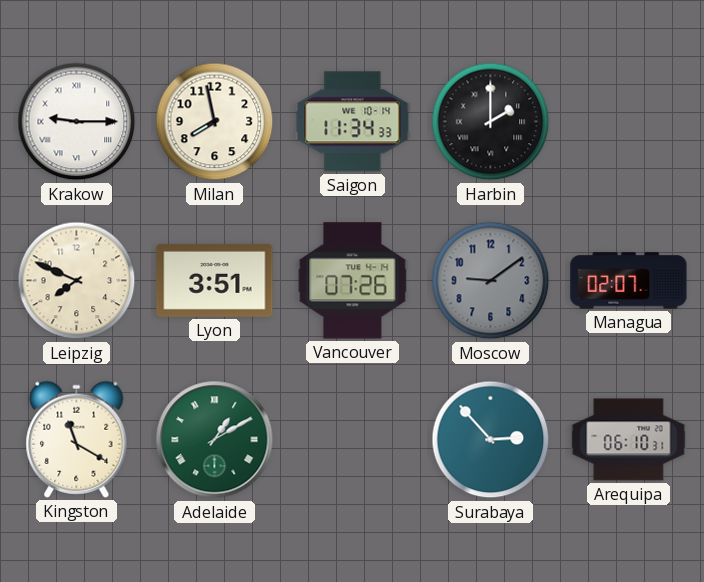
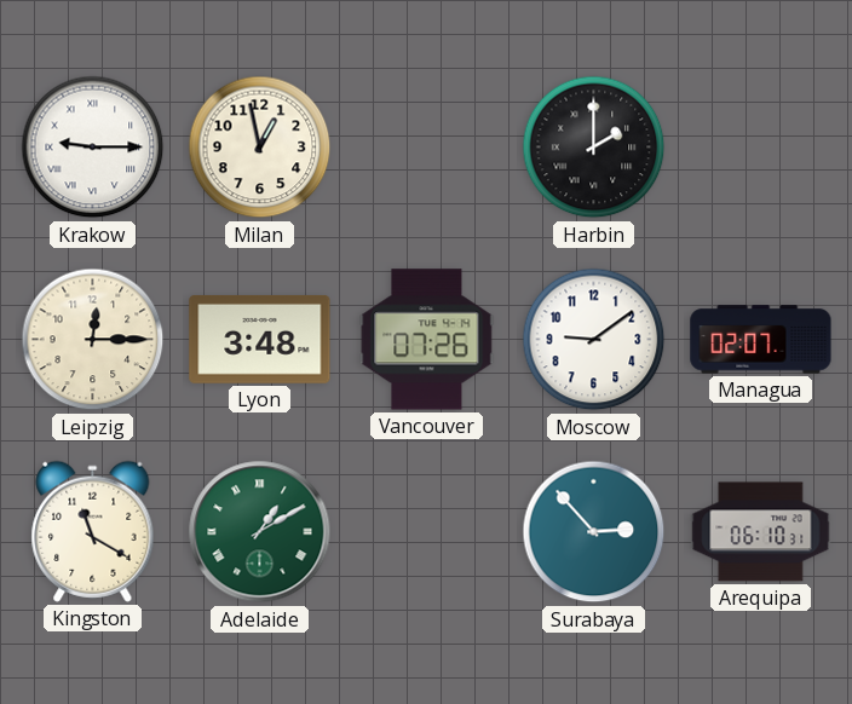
Milan: 7:58 -> 12:58
Saigon: 11:34 -> none
Leipzig: 7:49 -> 12:15
Lyon: 3:51 -> 3:48
Moscow dial: grey -> white
